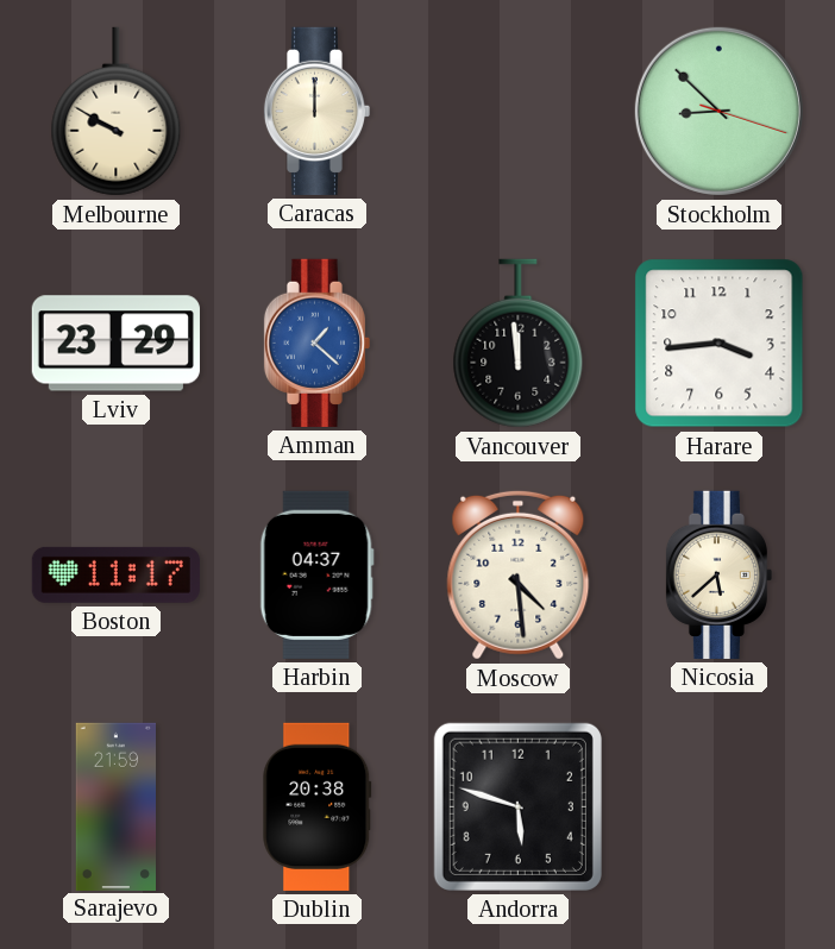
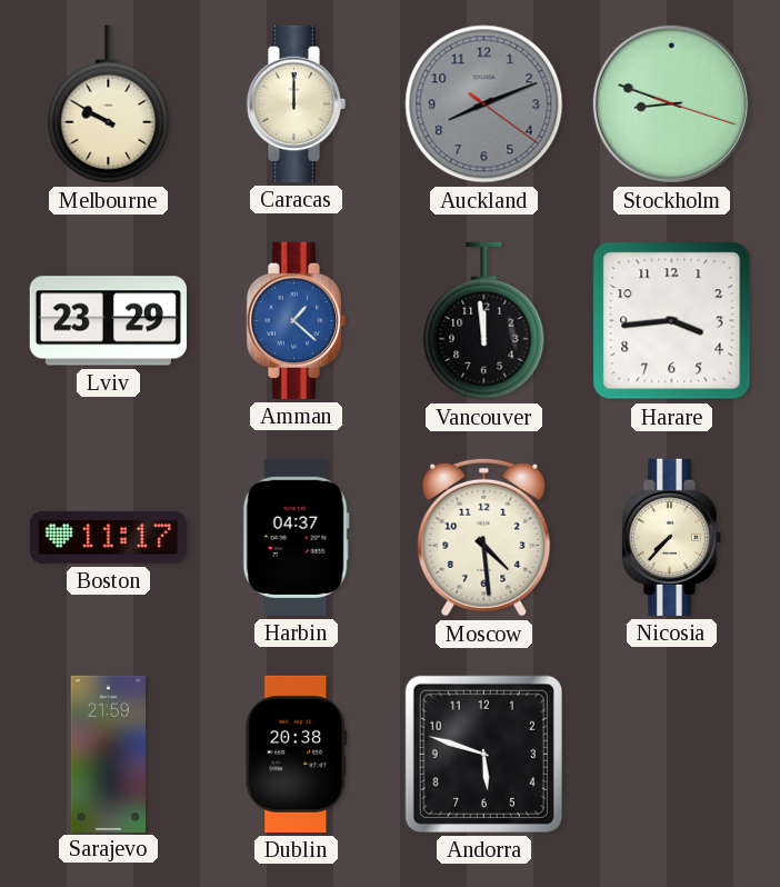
Auckland: none -> 8:11
Stockholm: 8:52 -> 8:48
Nicosia: 5:38 -> 7:37
